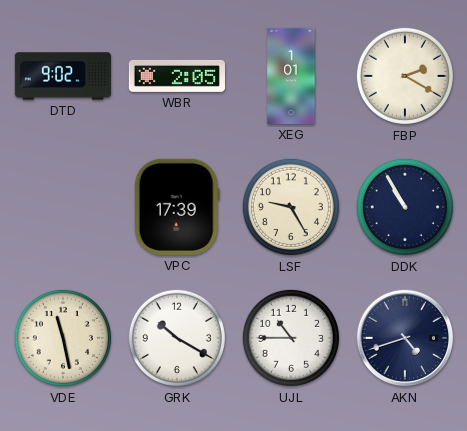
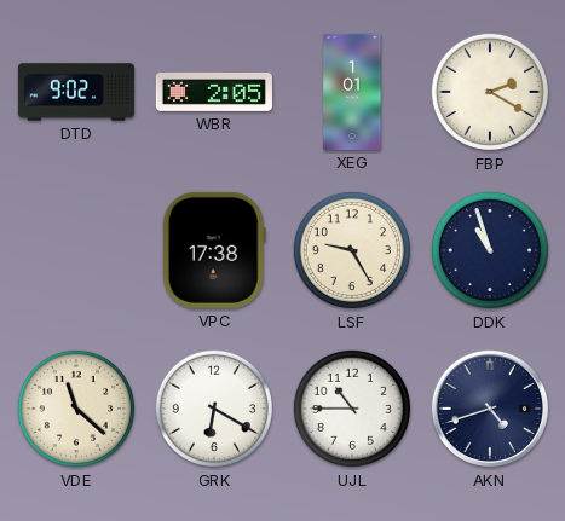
VPC: 17:39 -> 17:38
DDK: 10:55 -> 10:57
VDE: 11:28 -> 11:22
GRK: 10:20 -> 6:20
